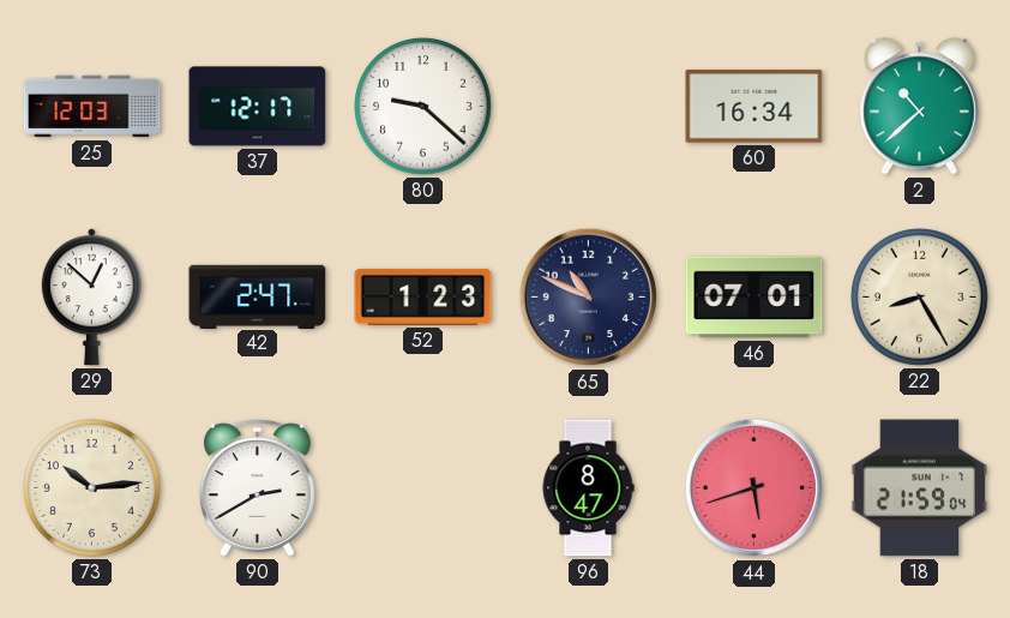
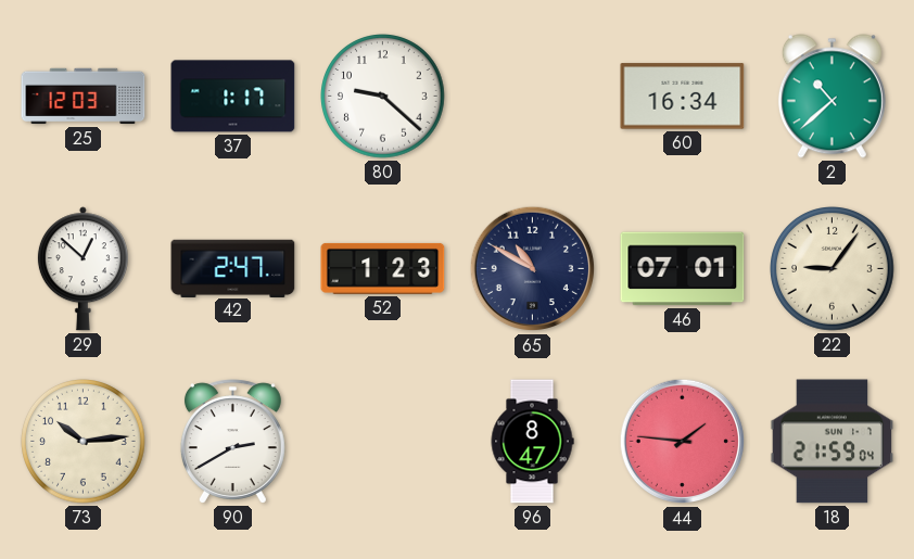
37: 12:17 -> 1:17
65: 10:49 -> 10:50
22: 8:25 -> 9:06
44: 5:42 -> 1:46
